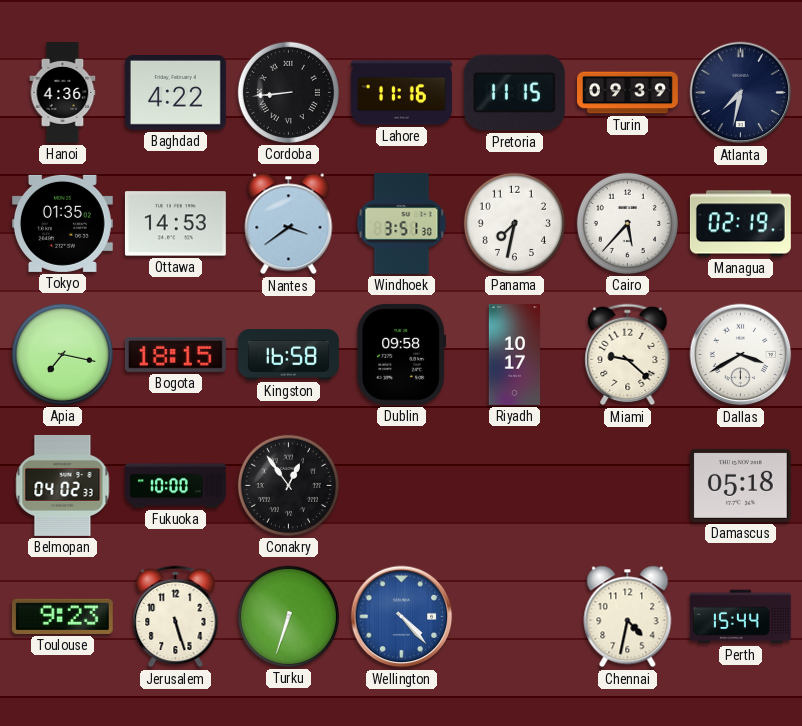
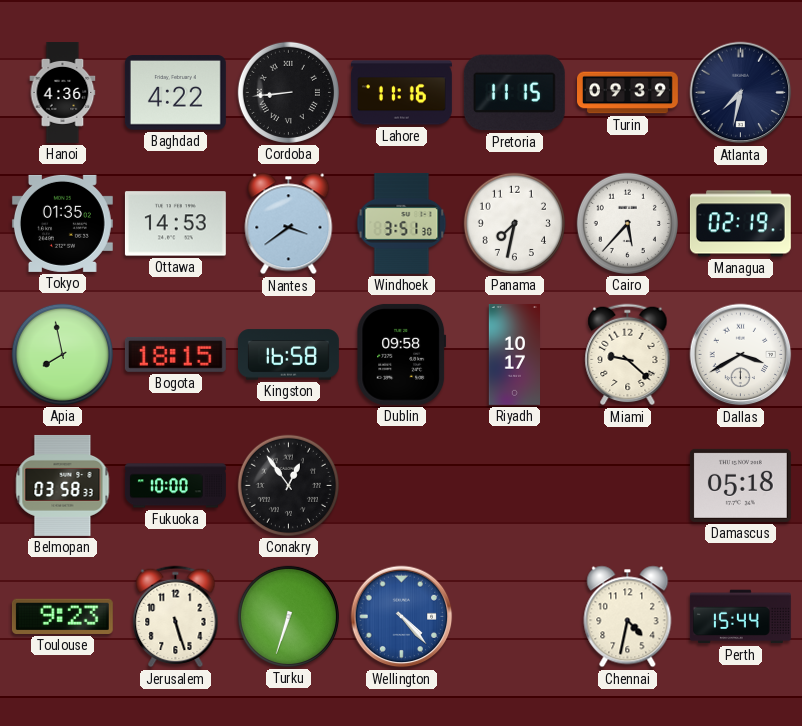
Apia: 7:17 -> 7:58
Belmopan: 04:02 -> 03:58
